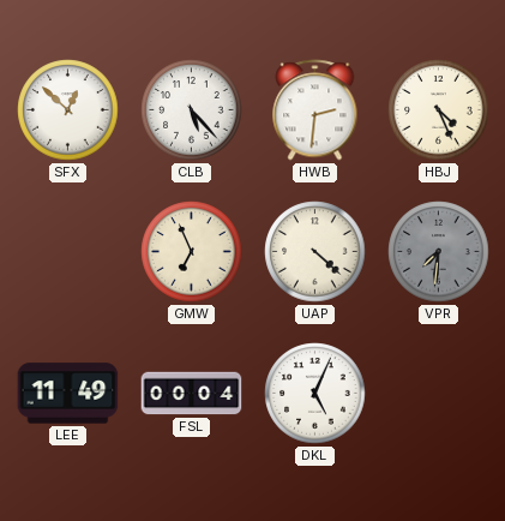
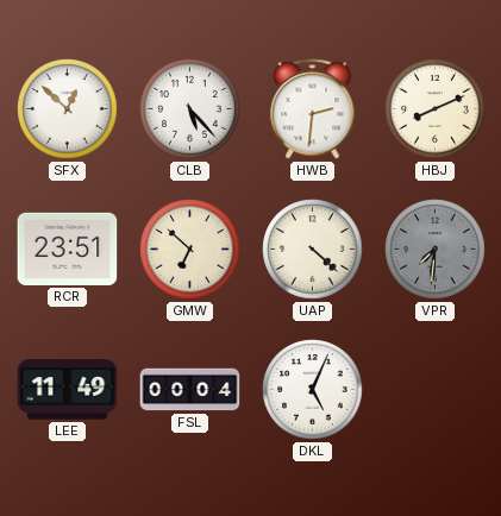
HBJ: 4:26 -> 8:11
RCR: none -> 23:51
GMW: 6:56 -> 6:52
